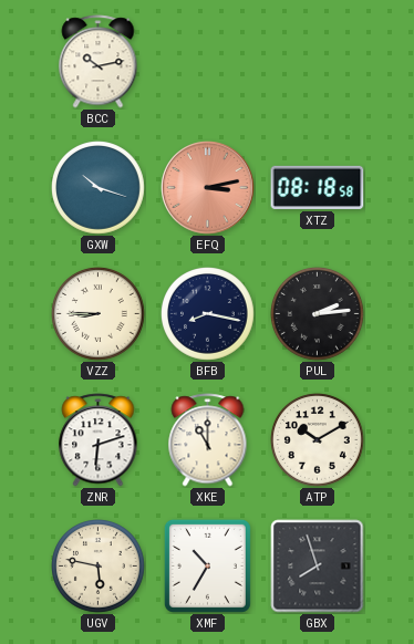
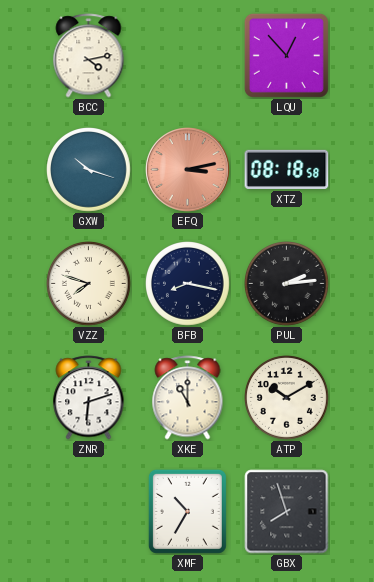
BCC: 10:13 -> 4:13
LQU: none -> 12:53
VZZ: 8:45 -> 7:48
UGV: 5:47 -> none
